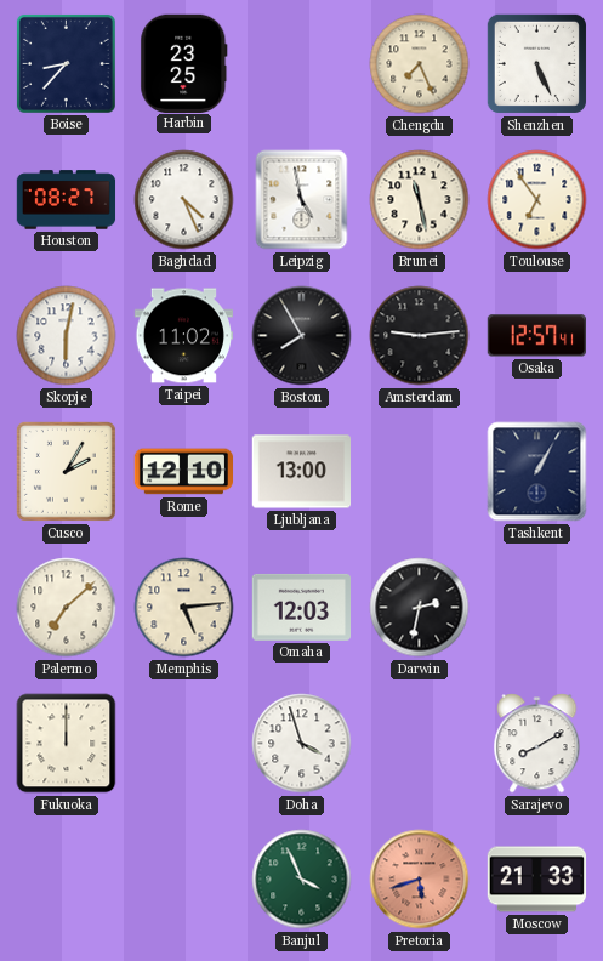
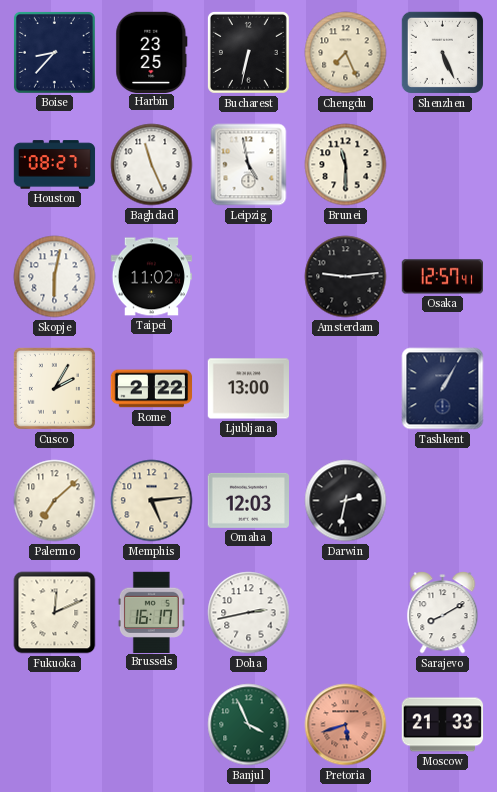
Bucharest: none -> 6:32
Baghdad: 4:26 -> 11:26
Brunei: 11:28 -> 11:30
Toulouse: 6:54 -> none
Boston: 7:55 -> none
Rome: 12:10 -> 2:22
Fukuoka: 12:00 -> 12:11
Brussels: none -> 16:17
Doha: 3:57 -> 2:43
